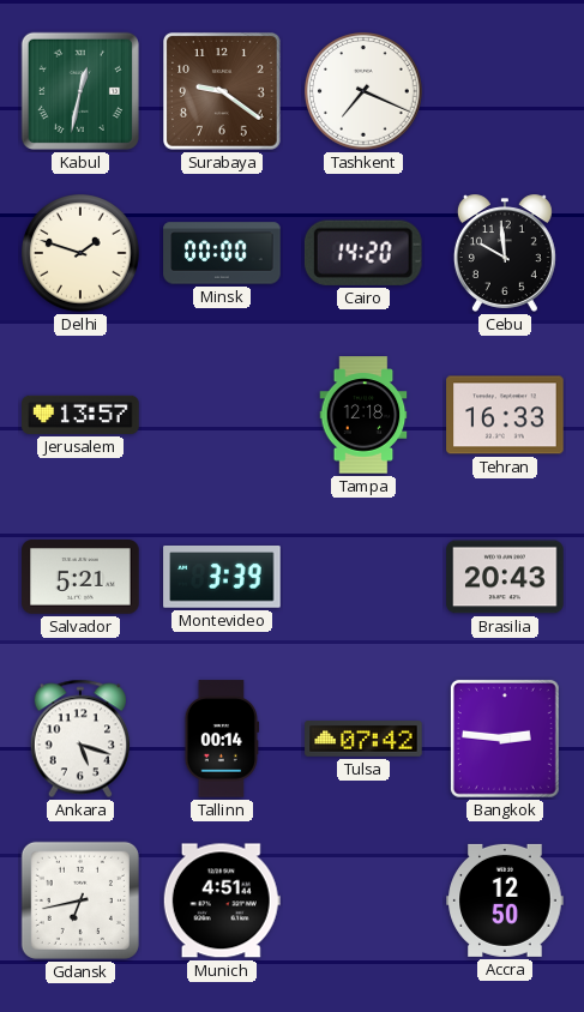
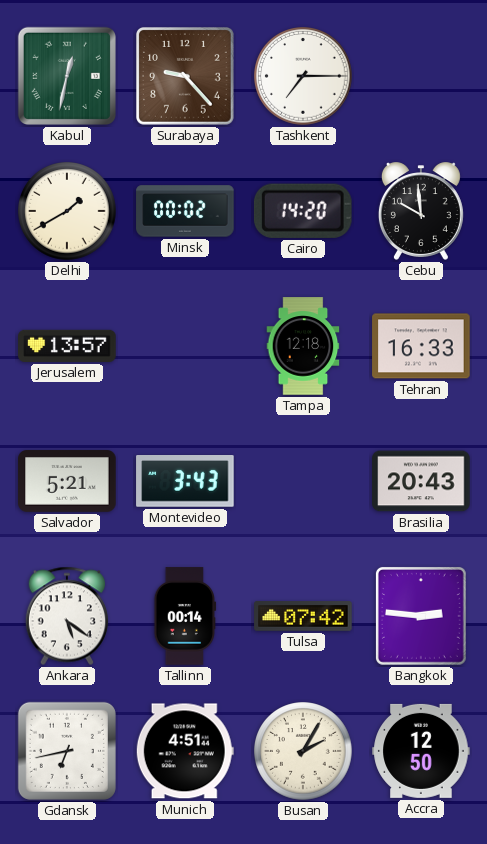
Surabaya: 9:21 -> 9:23
Tashkent: 7:19 -> 7:15
Delhi: 1:48 -> 1:40
Minsk: 00:00 -> 00:02
Montevideo: 3:39 -> 3:43
Ankara: 5:18 -> 5:21
Busan: none -> 2:05
